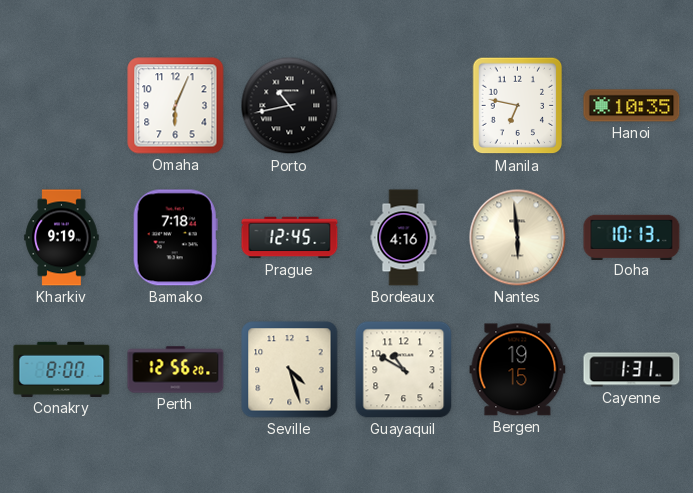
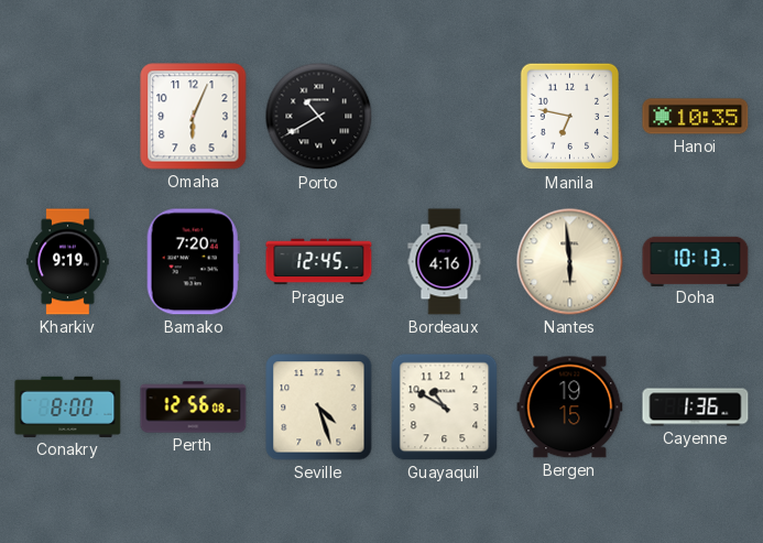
Porto: 10:43 -> 10:40
Bamako: 7:18 -> 7:20
Perth: 12:56:20 -> 12:56:08
Cayenne: 1:31 -> 1:36
